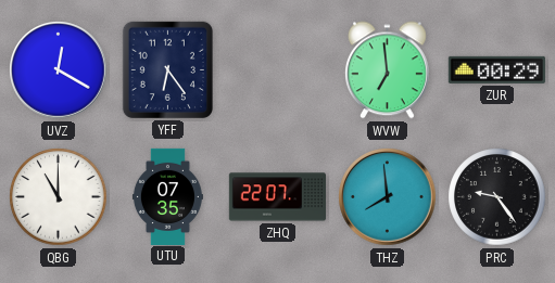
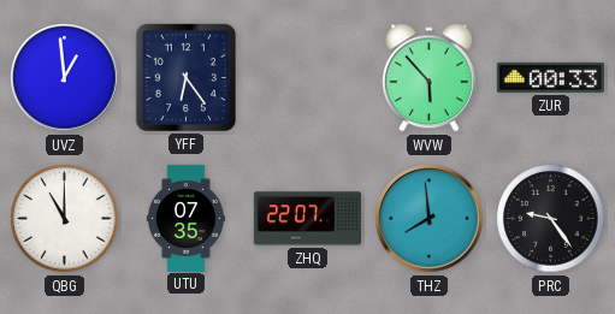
UVZ: 12:20 -> 12:59
WVW: 6:59 -> 5:53
ZUR: 00:29 -> 00:33
